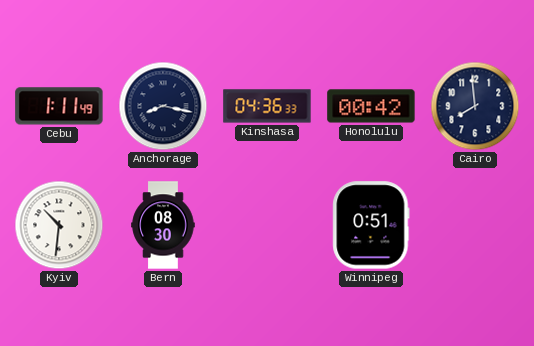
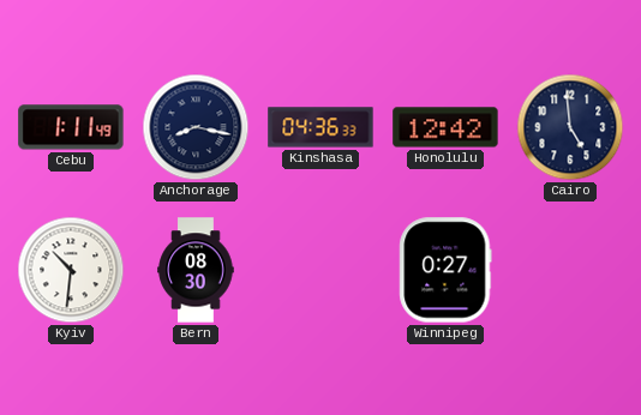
Honolulu: 00:42 -> 12:42
Cairo: 7:59 -> 4:59
Winnipeg: 0:51 -> 0:27
